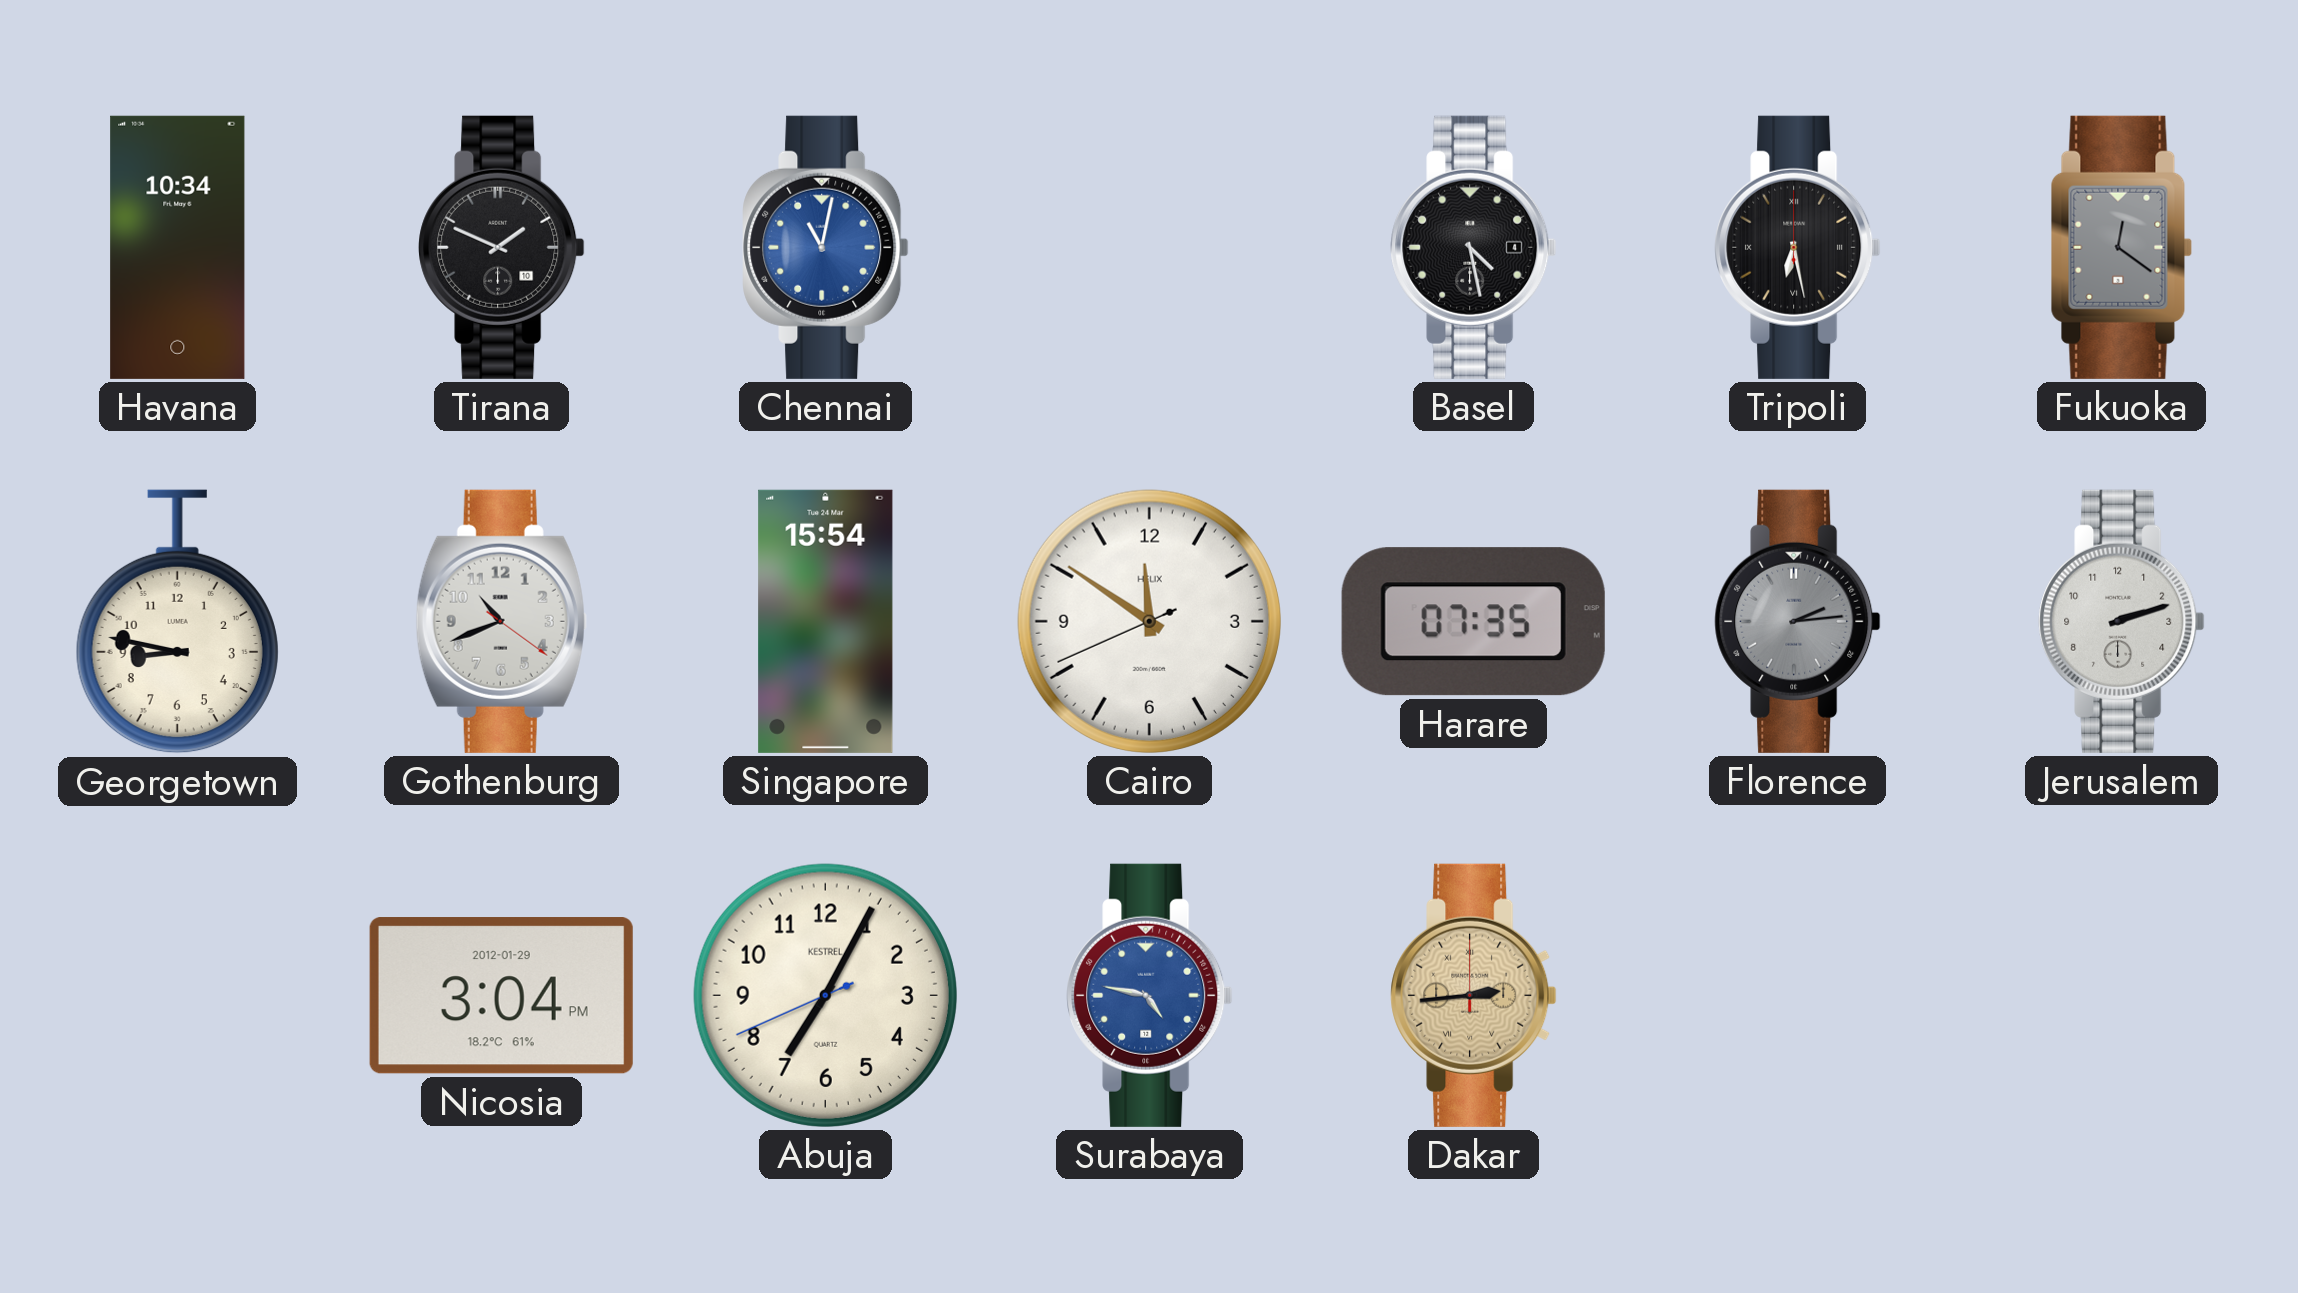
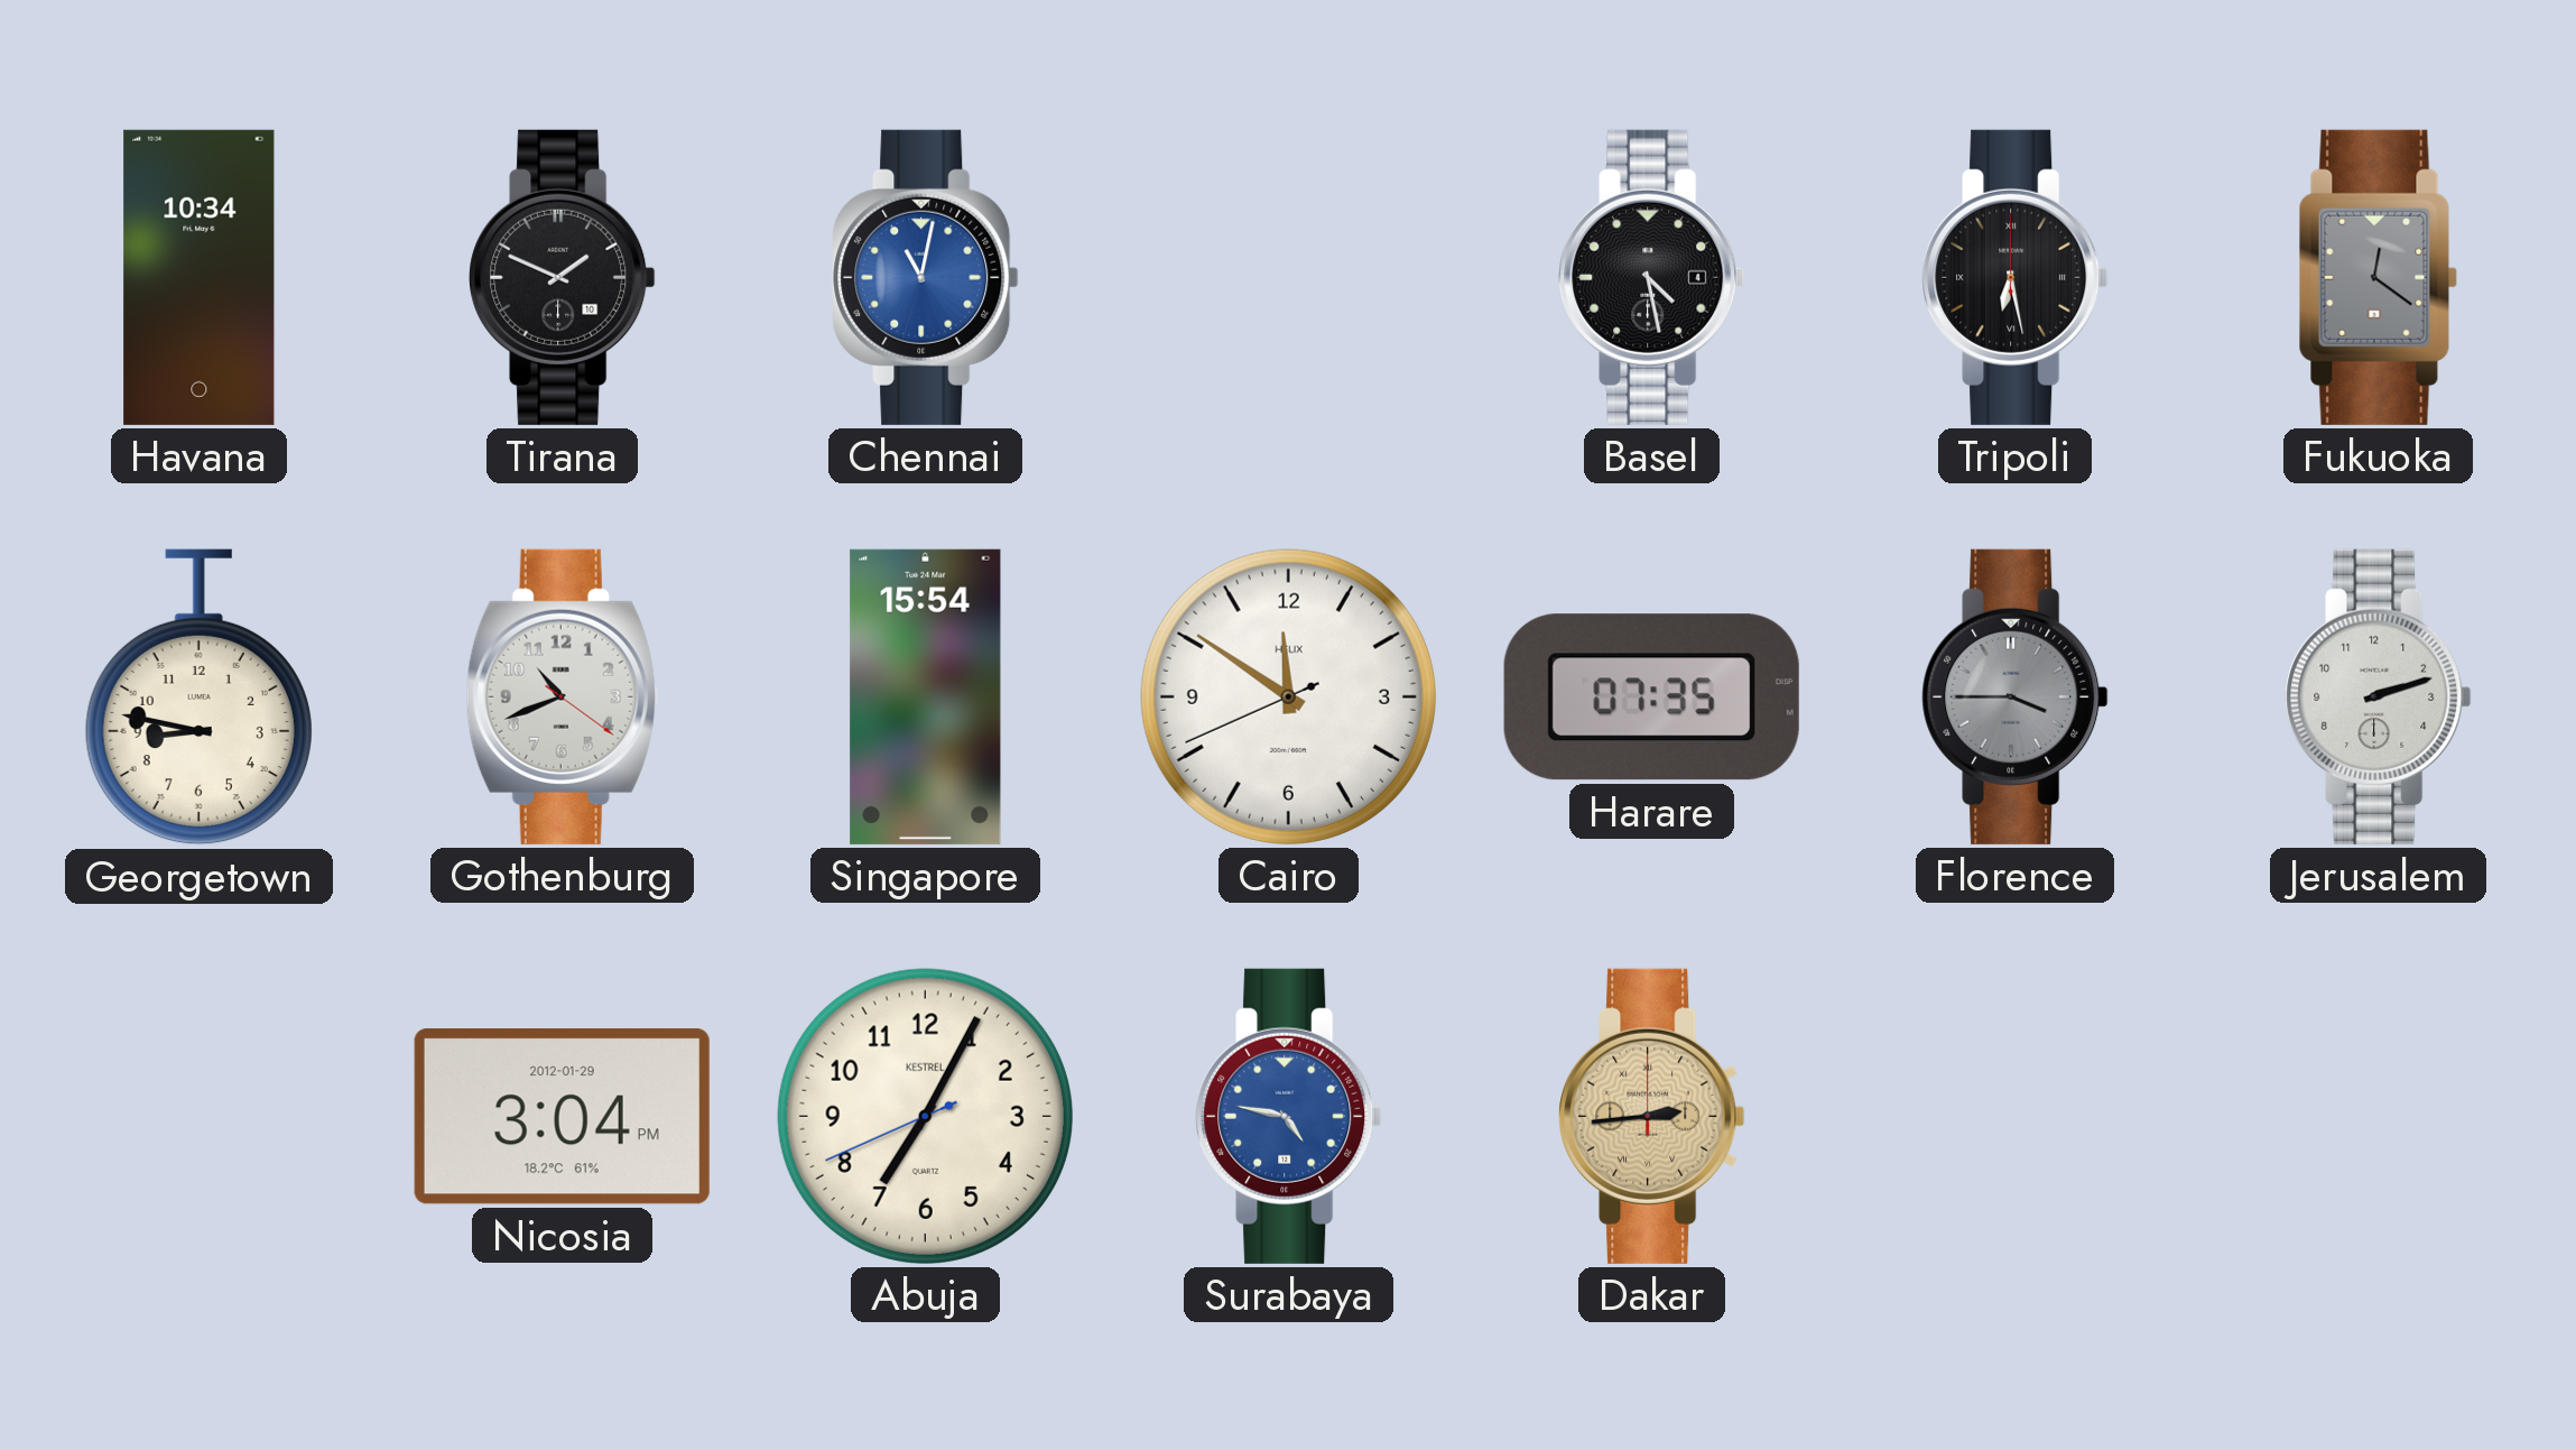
Florence: 2:14 -> 3:45
